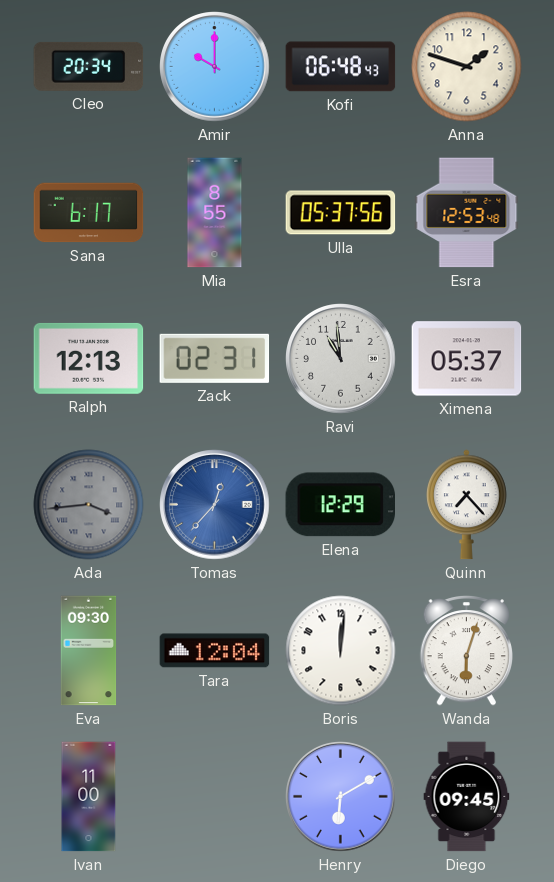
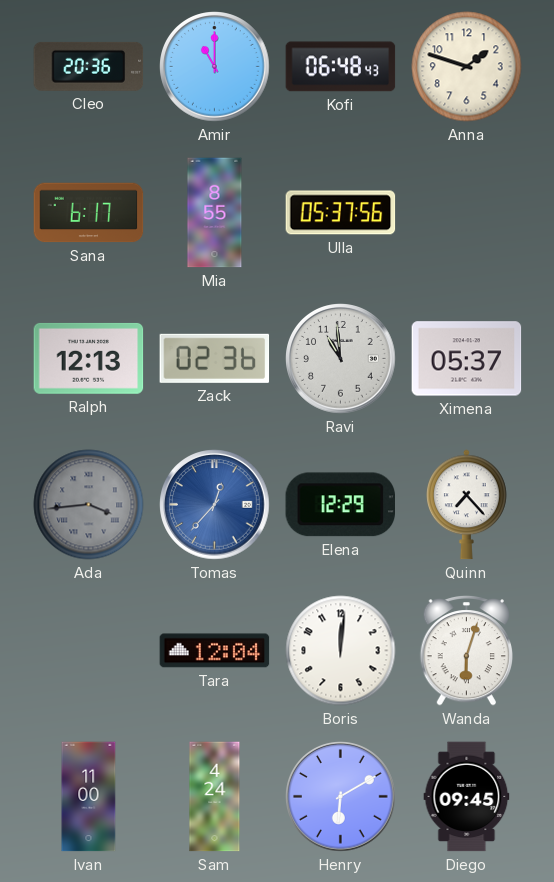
Cleo: 20:34 -> 20:36
Amir: 10:00 -> 11:00
Esra: 12:53 -> none
Zack: 02:31 -> 02:36
Eva: 09:30 -> none
Sam: none -> 4:24
